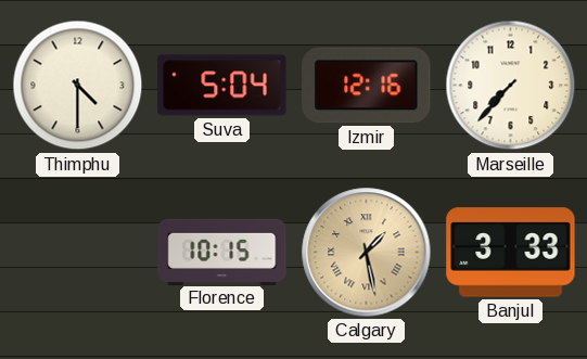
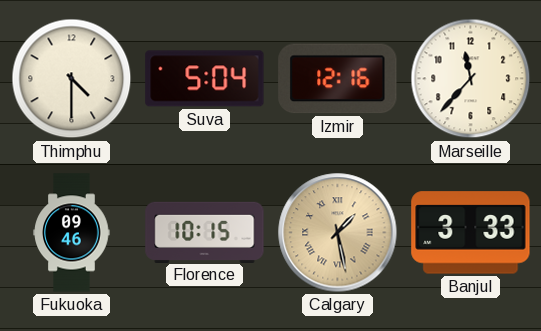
Marseille: 7:37 -> 11:37
Fukuoka: none -> 09:46
